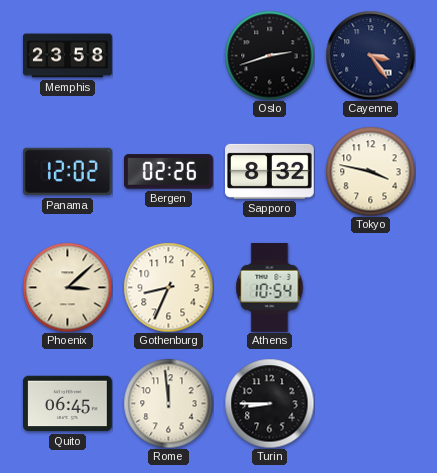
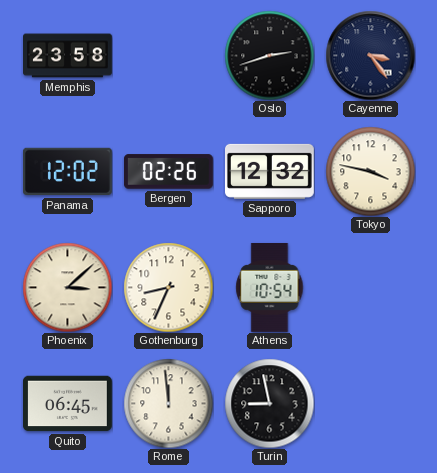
Sapporo: 8:32 -> 12:32
Turin: 8:45 -> 8:58
